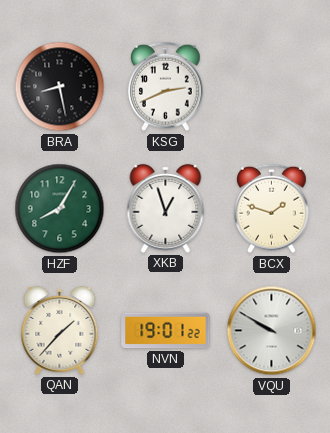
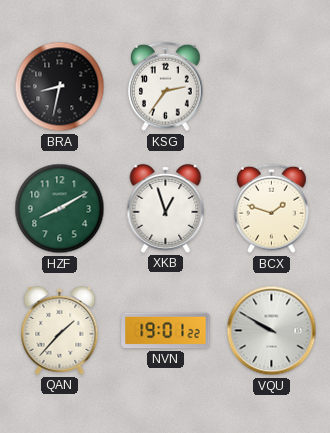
BRA: 8:28 -> 8:32
KSG: 2:41 -> 2:36
HZF: 8:05 -> 8:10
